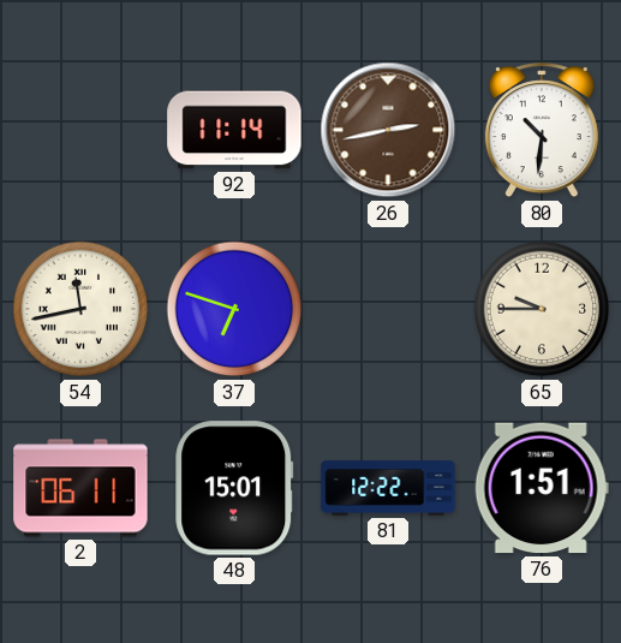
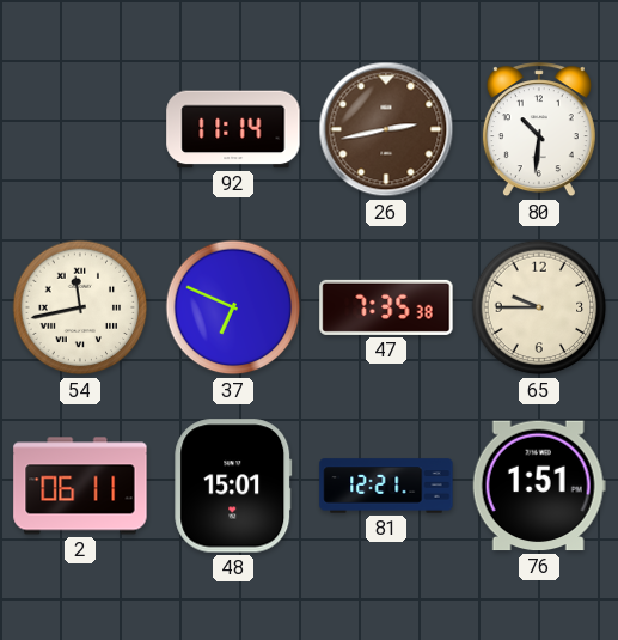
37: 6:48 -> 6:49
47: none -> 7:35
81: 12:22 -> 12:21
